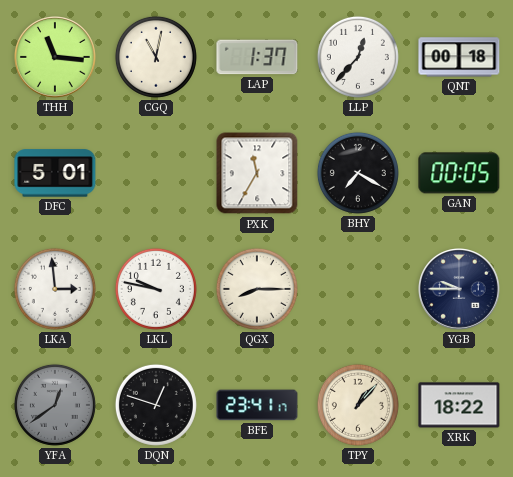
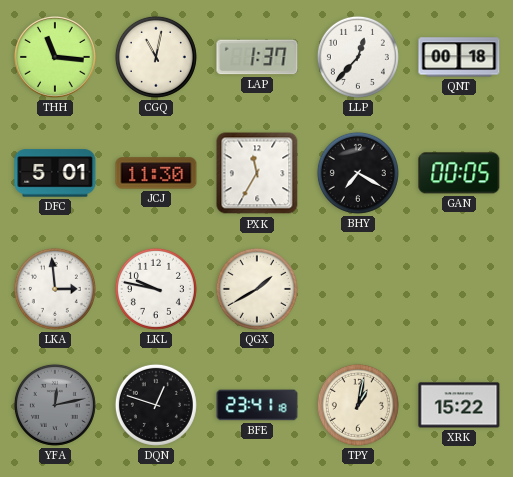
JCJ: none -> 11:30
QGX: 8:15 -> 1:40
YGB: 9:45 -> none
YFA: 12:39 -> 12:13
BFE: 23:41:17 -> 23:41:18
TPY: 1:07 -> 1:02
XRK: 18:22 -> 15:22
